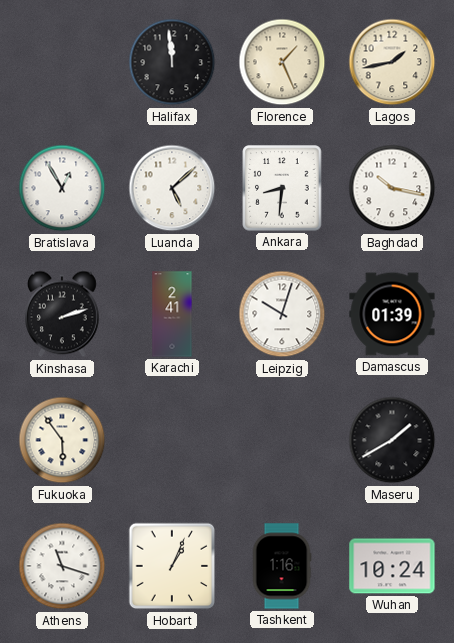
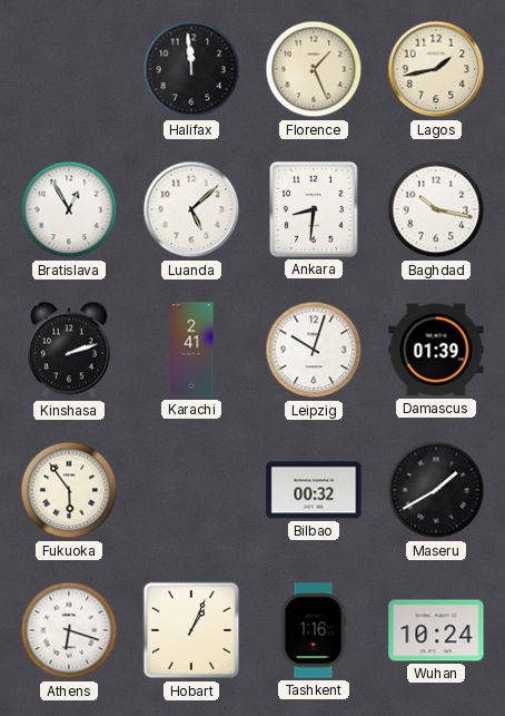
Bilbao: none -> 00:32
Athens: 11:18 -> 6:18
